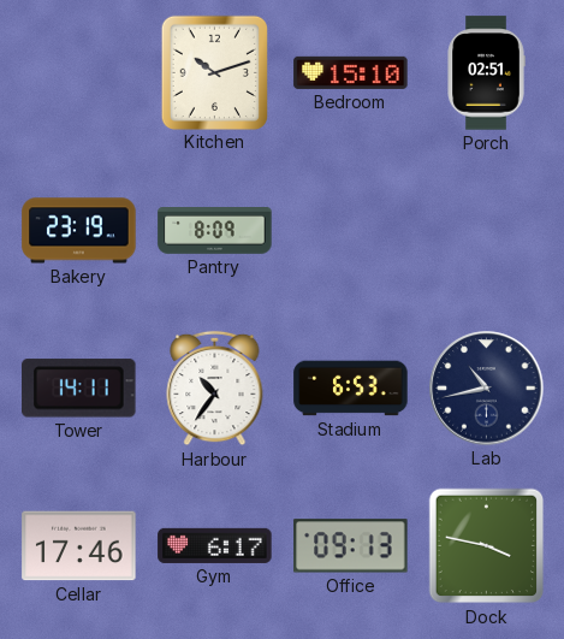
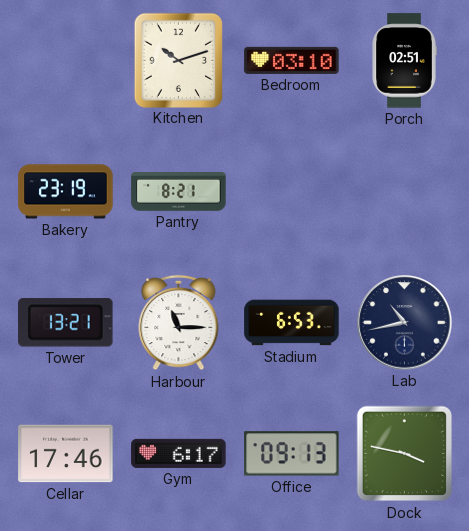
Bedroom: 15:10 -> 03:10
Pantry: 8:09 -> 8:21
Tower: 14:11 -> 13:21
Harbour: 10:36 -> 11:15
